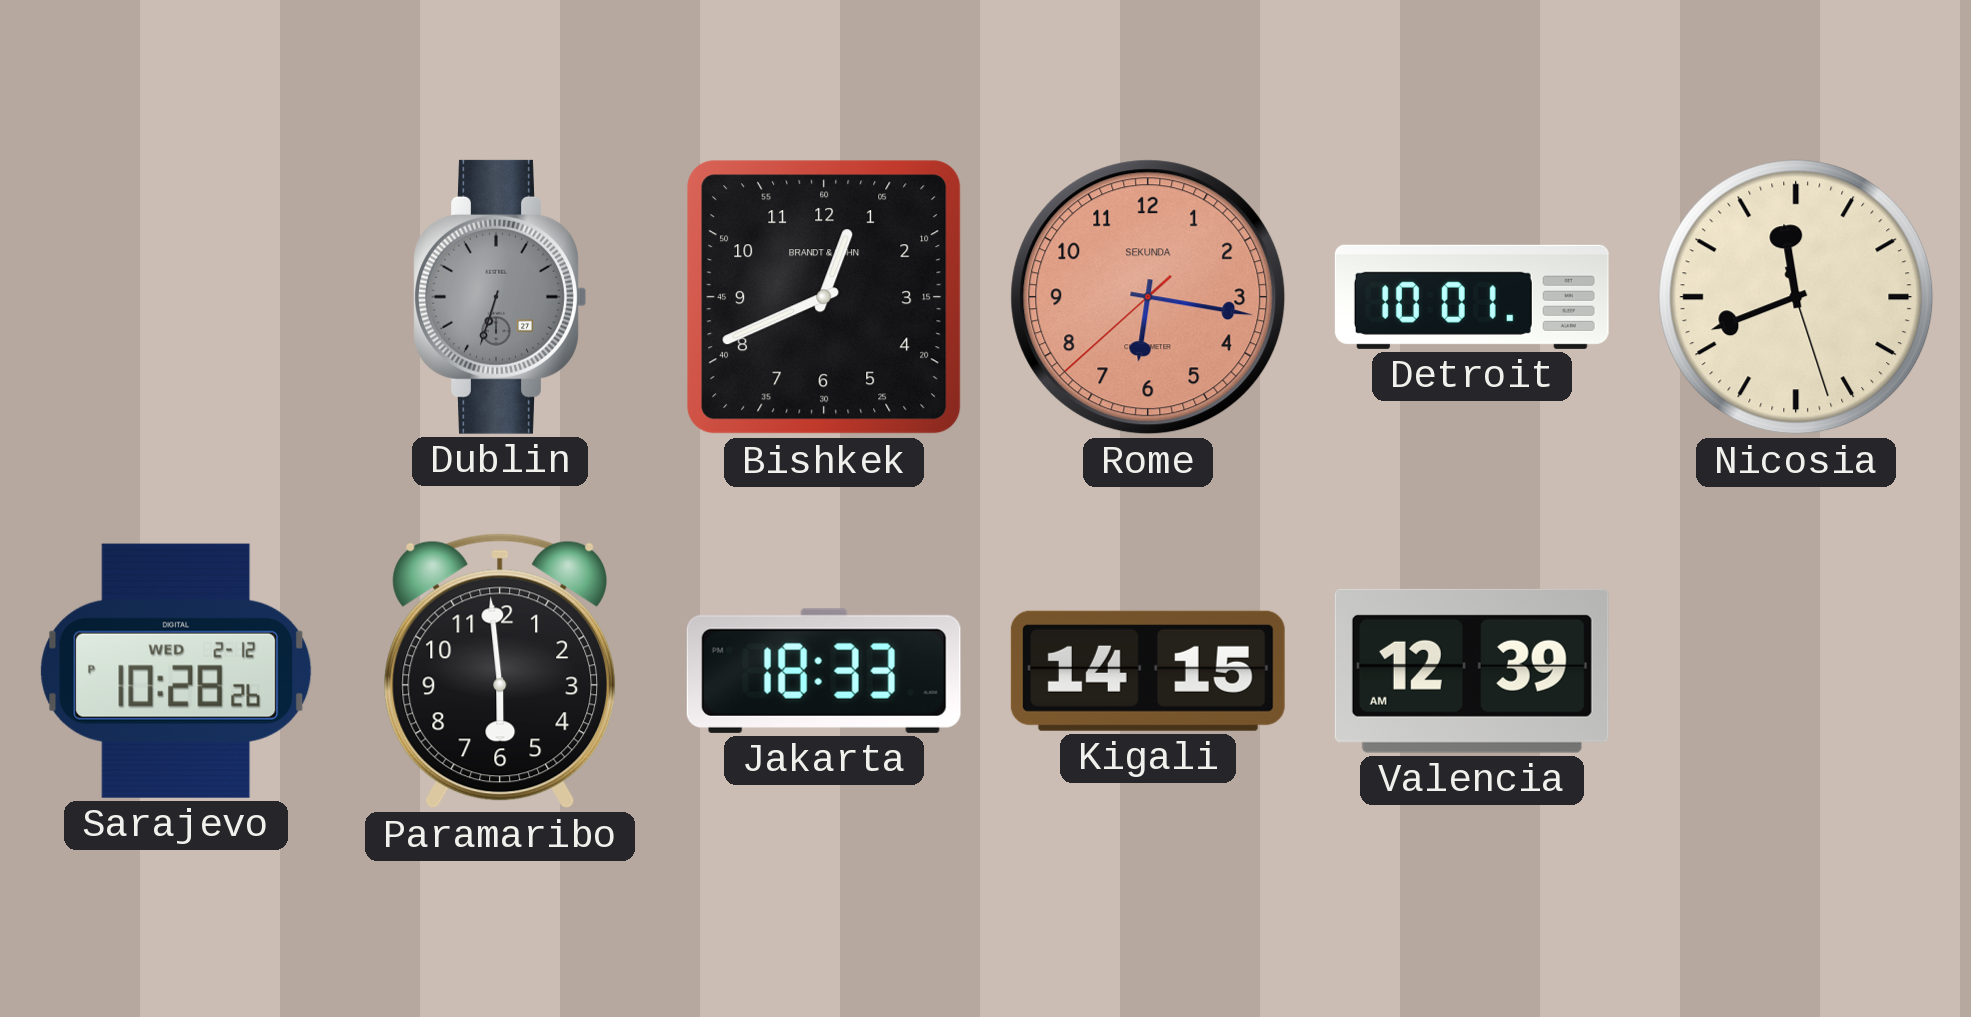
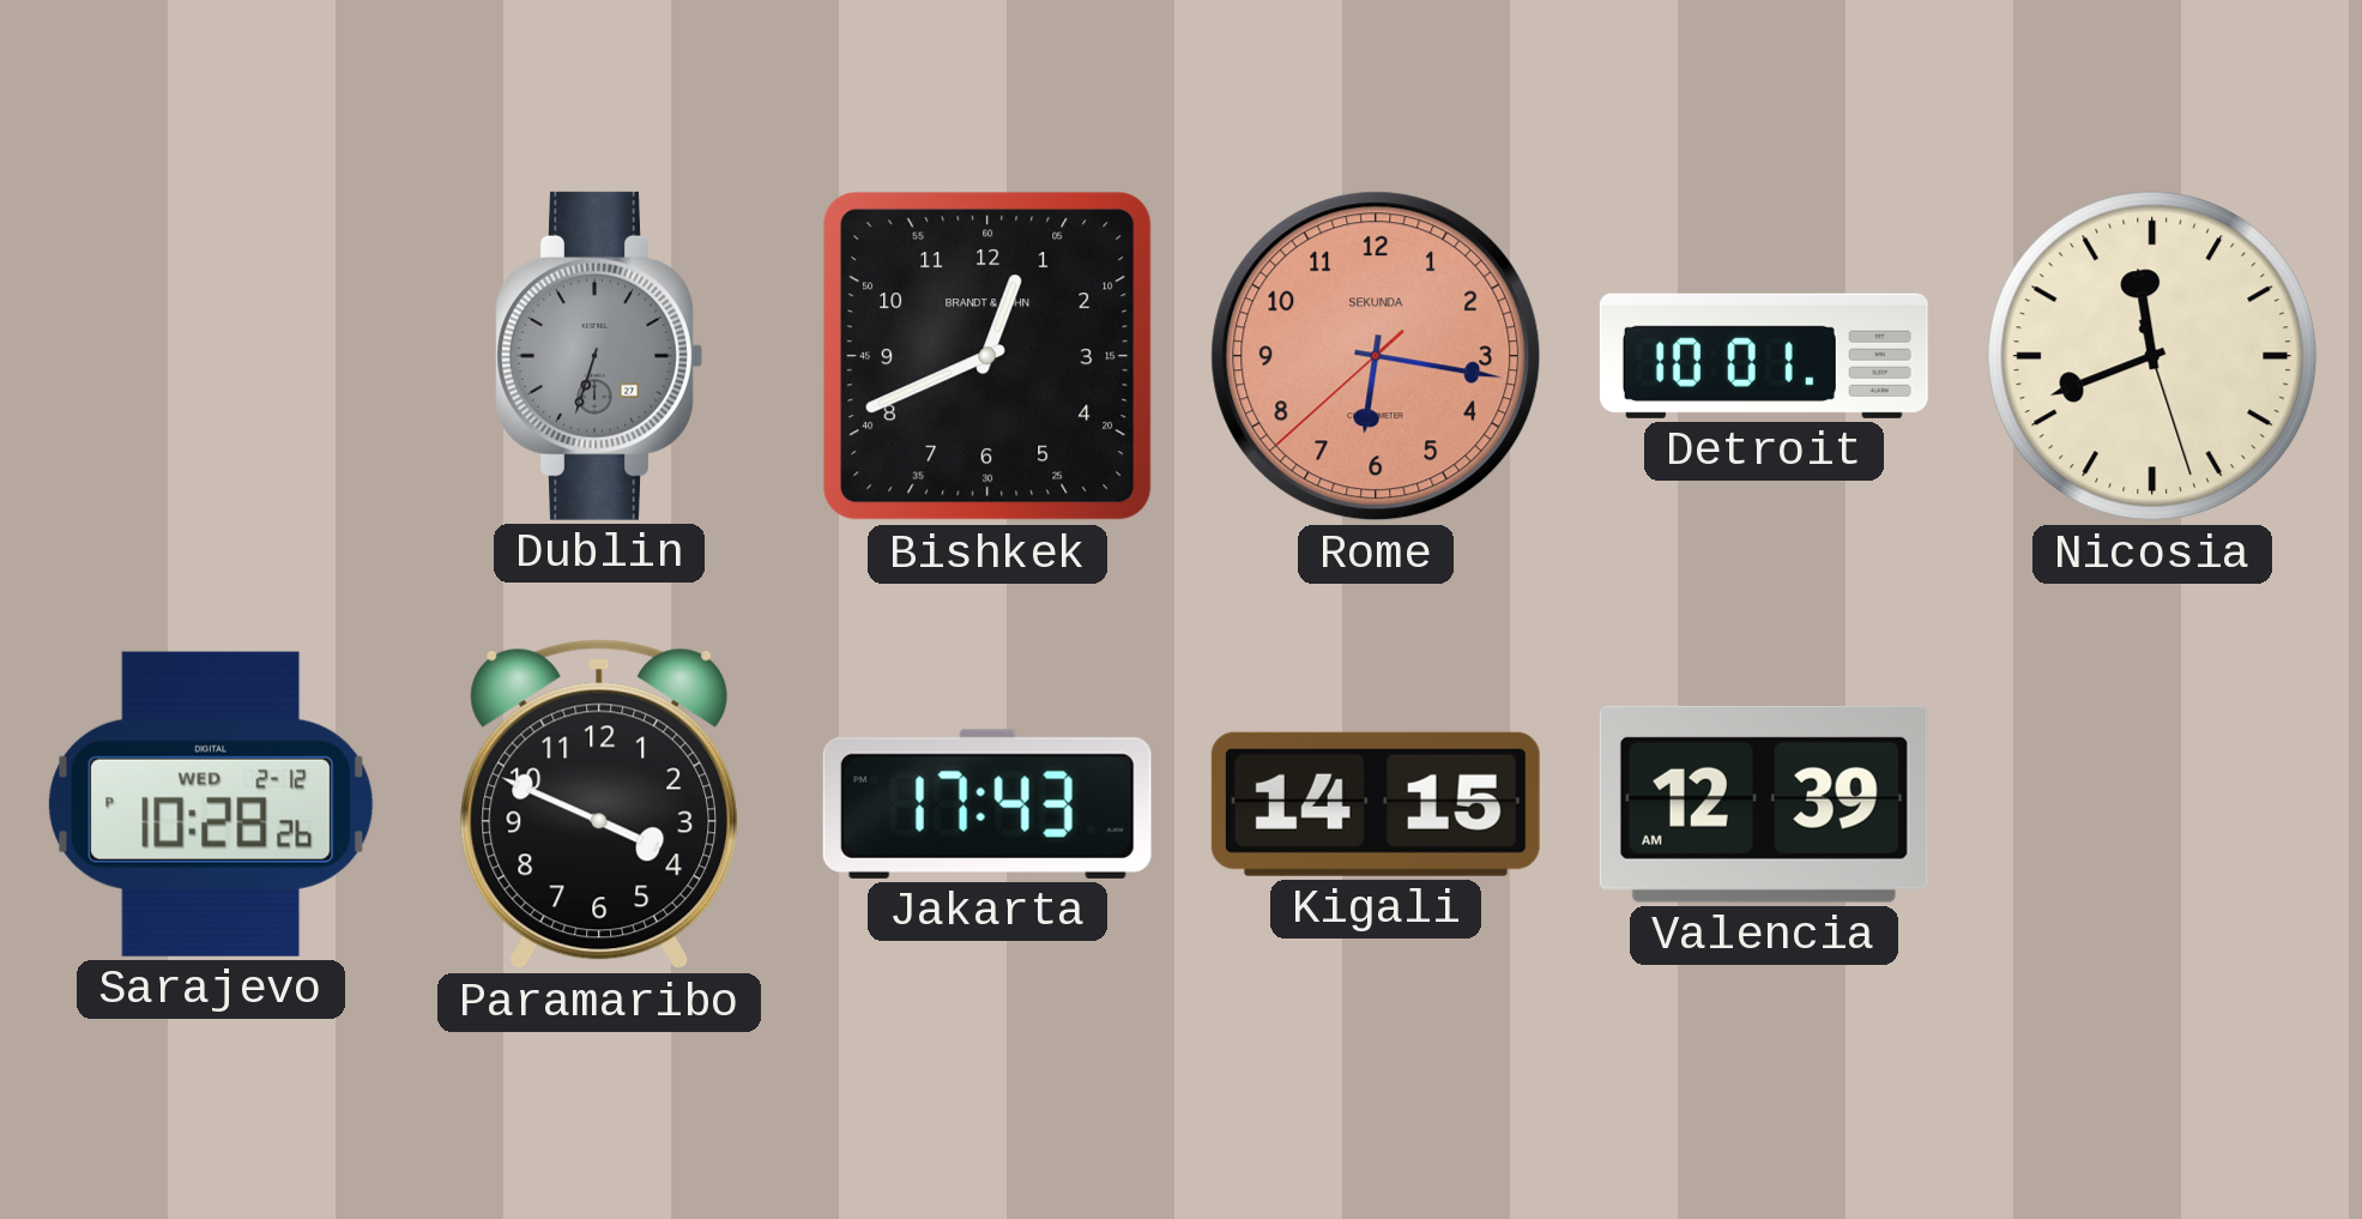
Paramaribo: 5:59 -> 3:49
Jakarta: 18:33 -> 17:43
